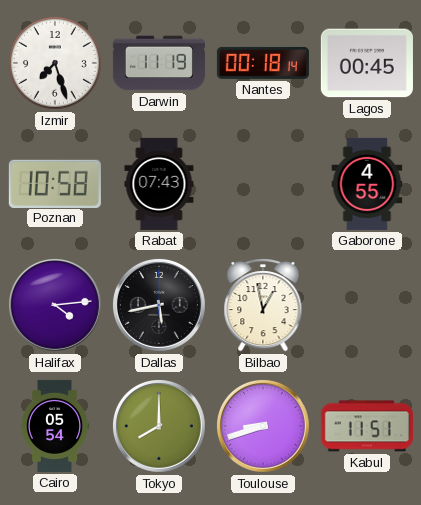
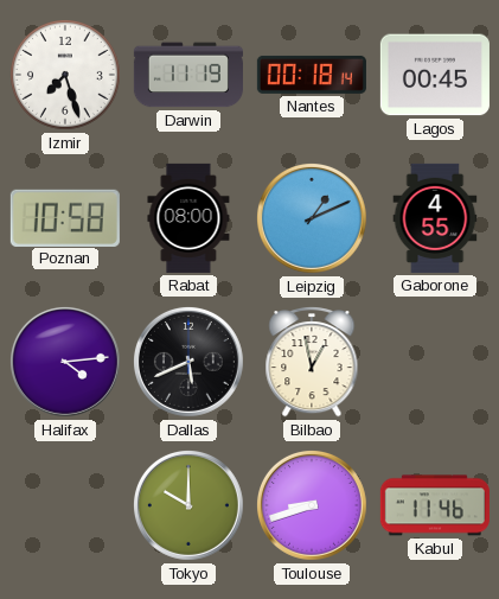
Rabat: 07:43 -> 08:00
Leipzig: none -> 1:11
Dallas: 5:43 -> 5:41
Cairo: 05:54 -> none
Tokyo: 8:00 -> 10:00
Kabul: 11:51 -> 11:46
